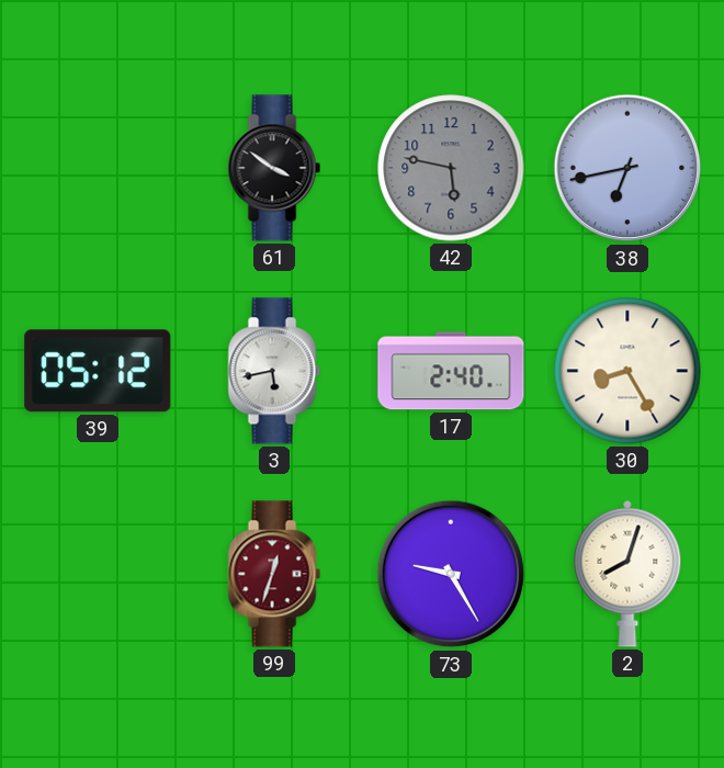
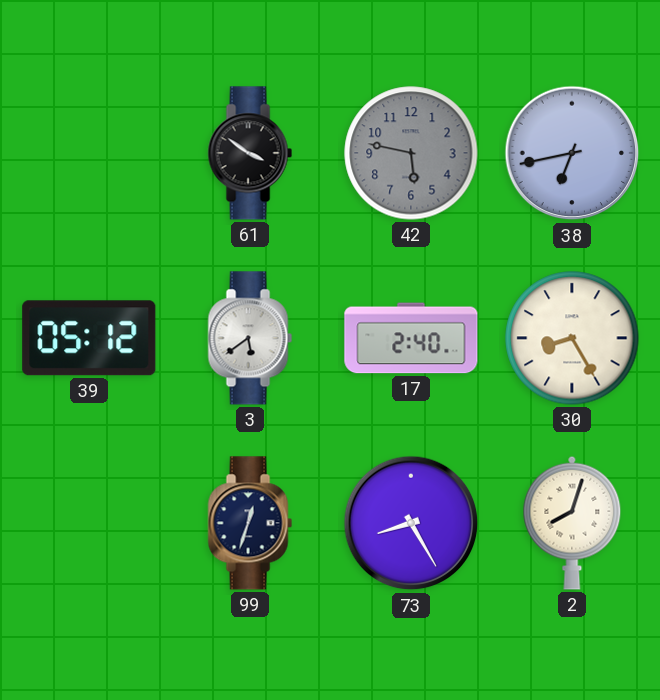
3: 5:43 -> 5:39
99 dial: burgundy -> navy
73: 9:25 -> 8:25
